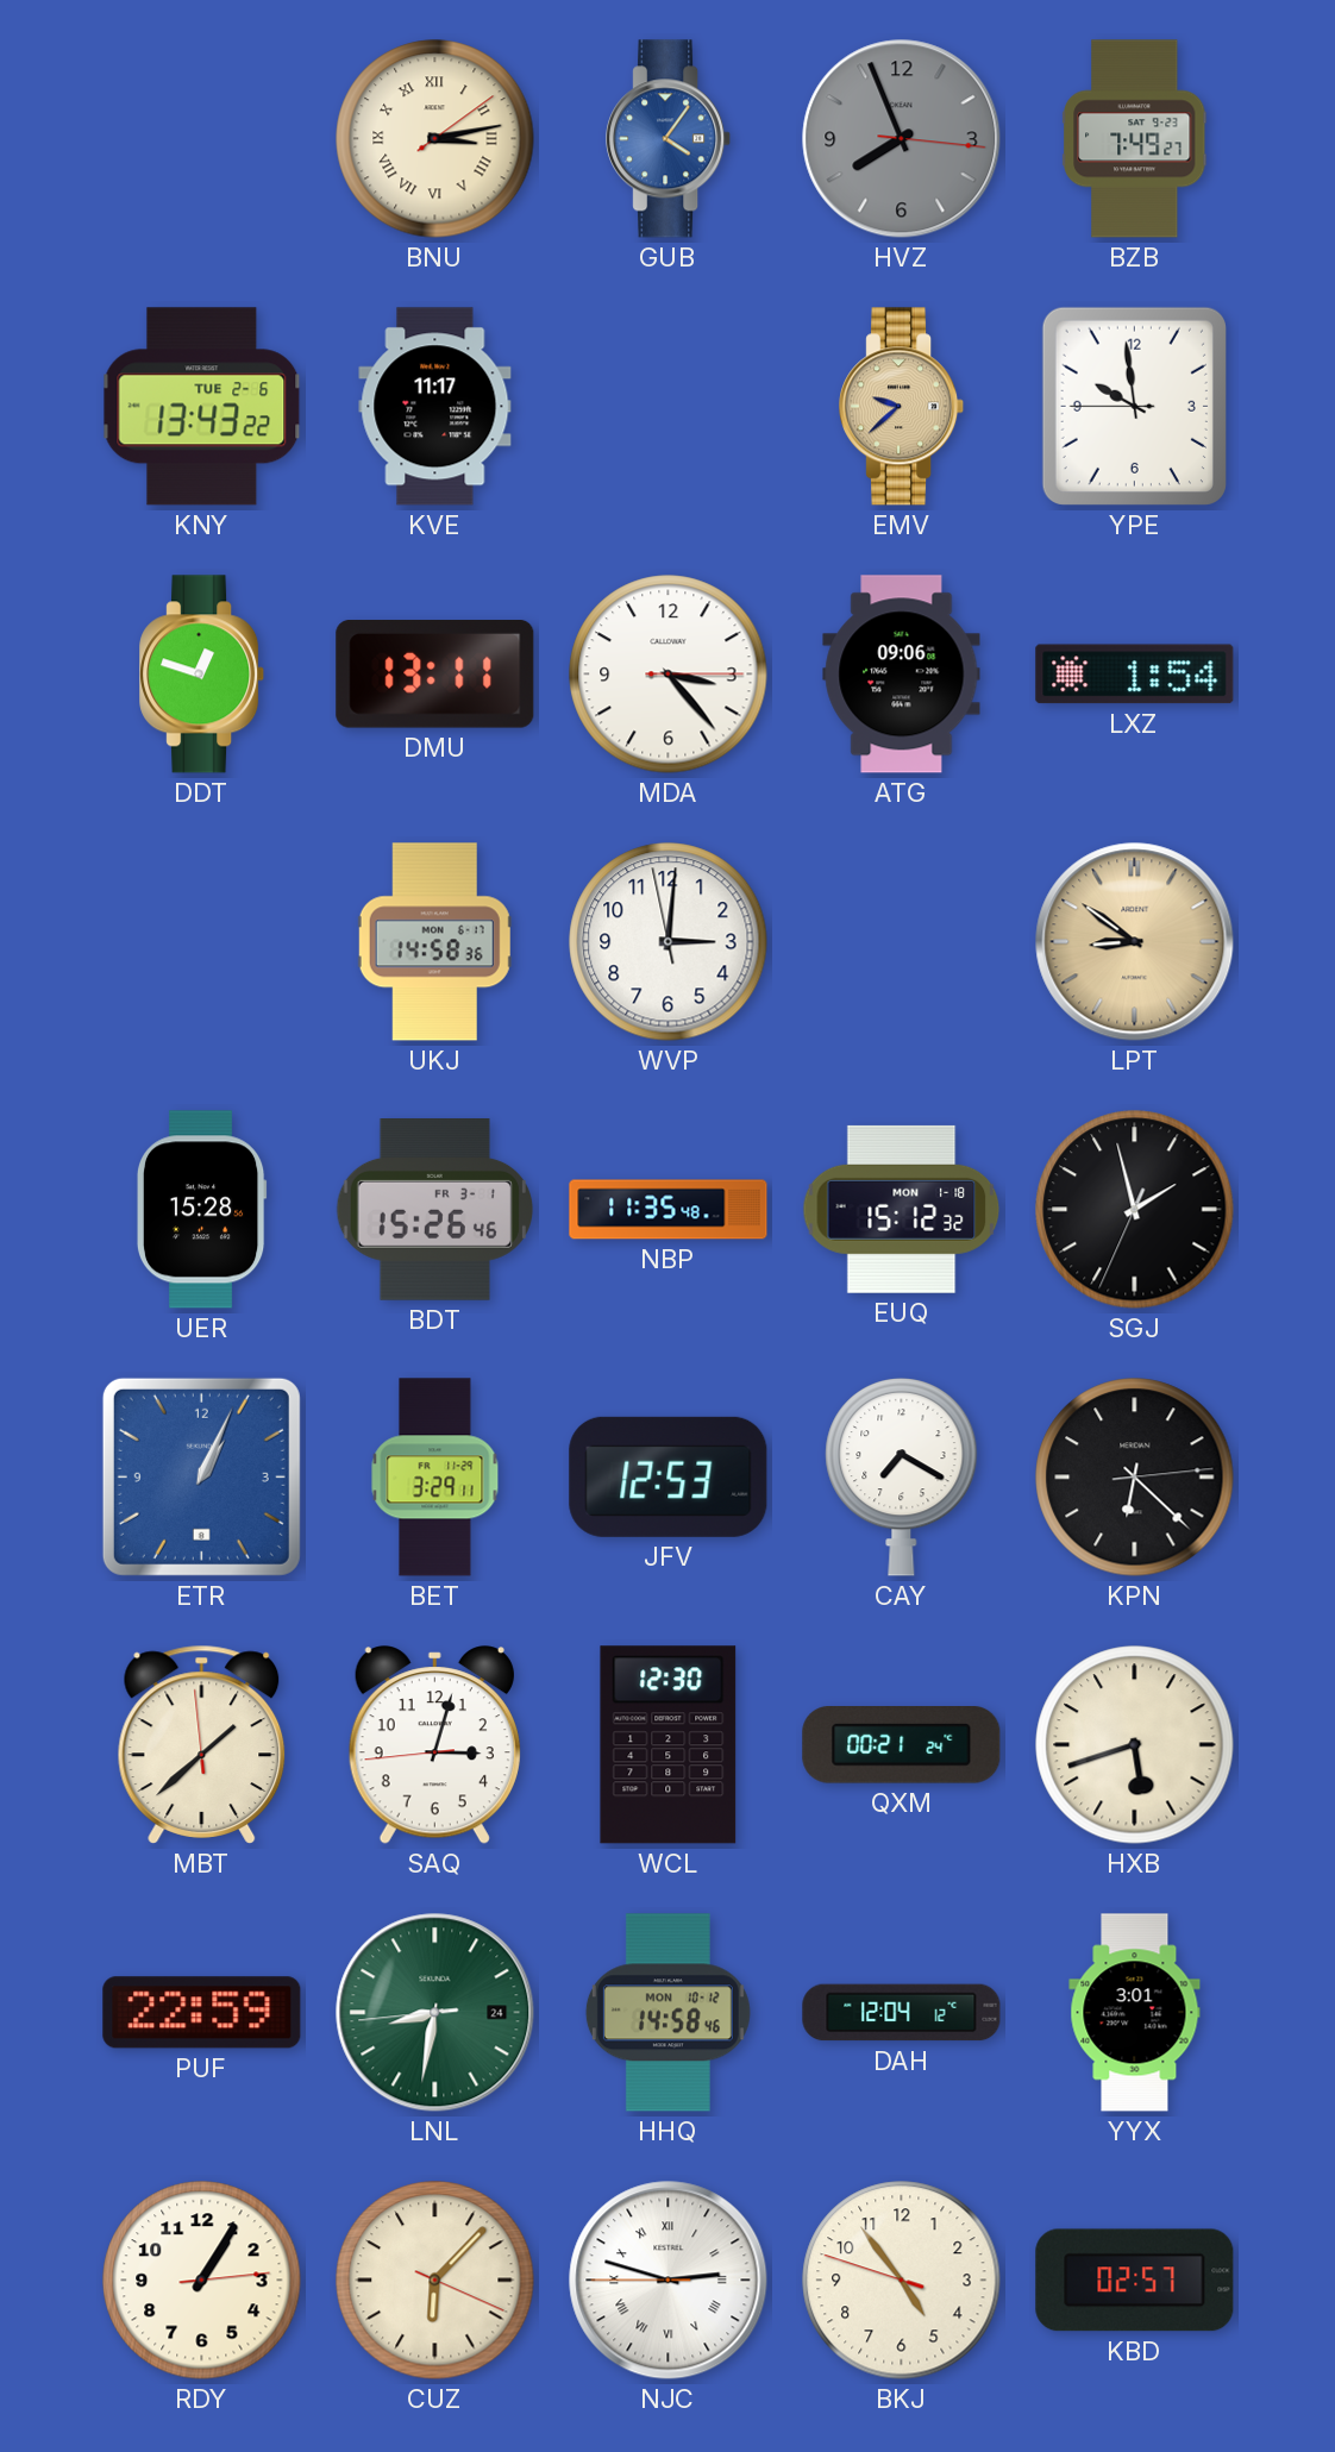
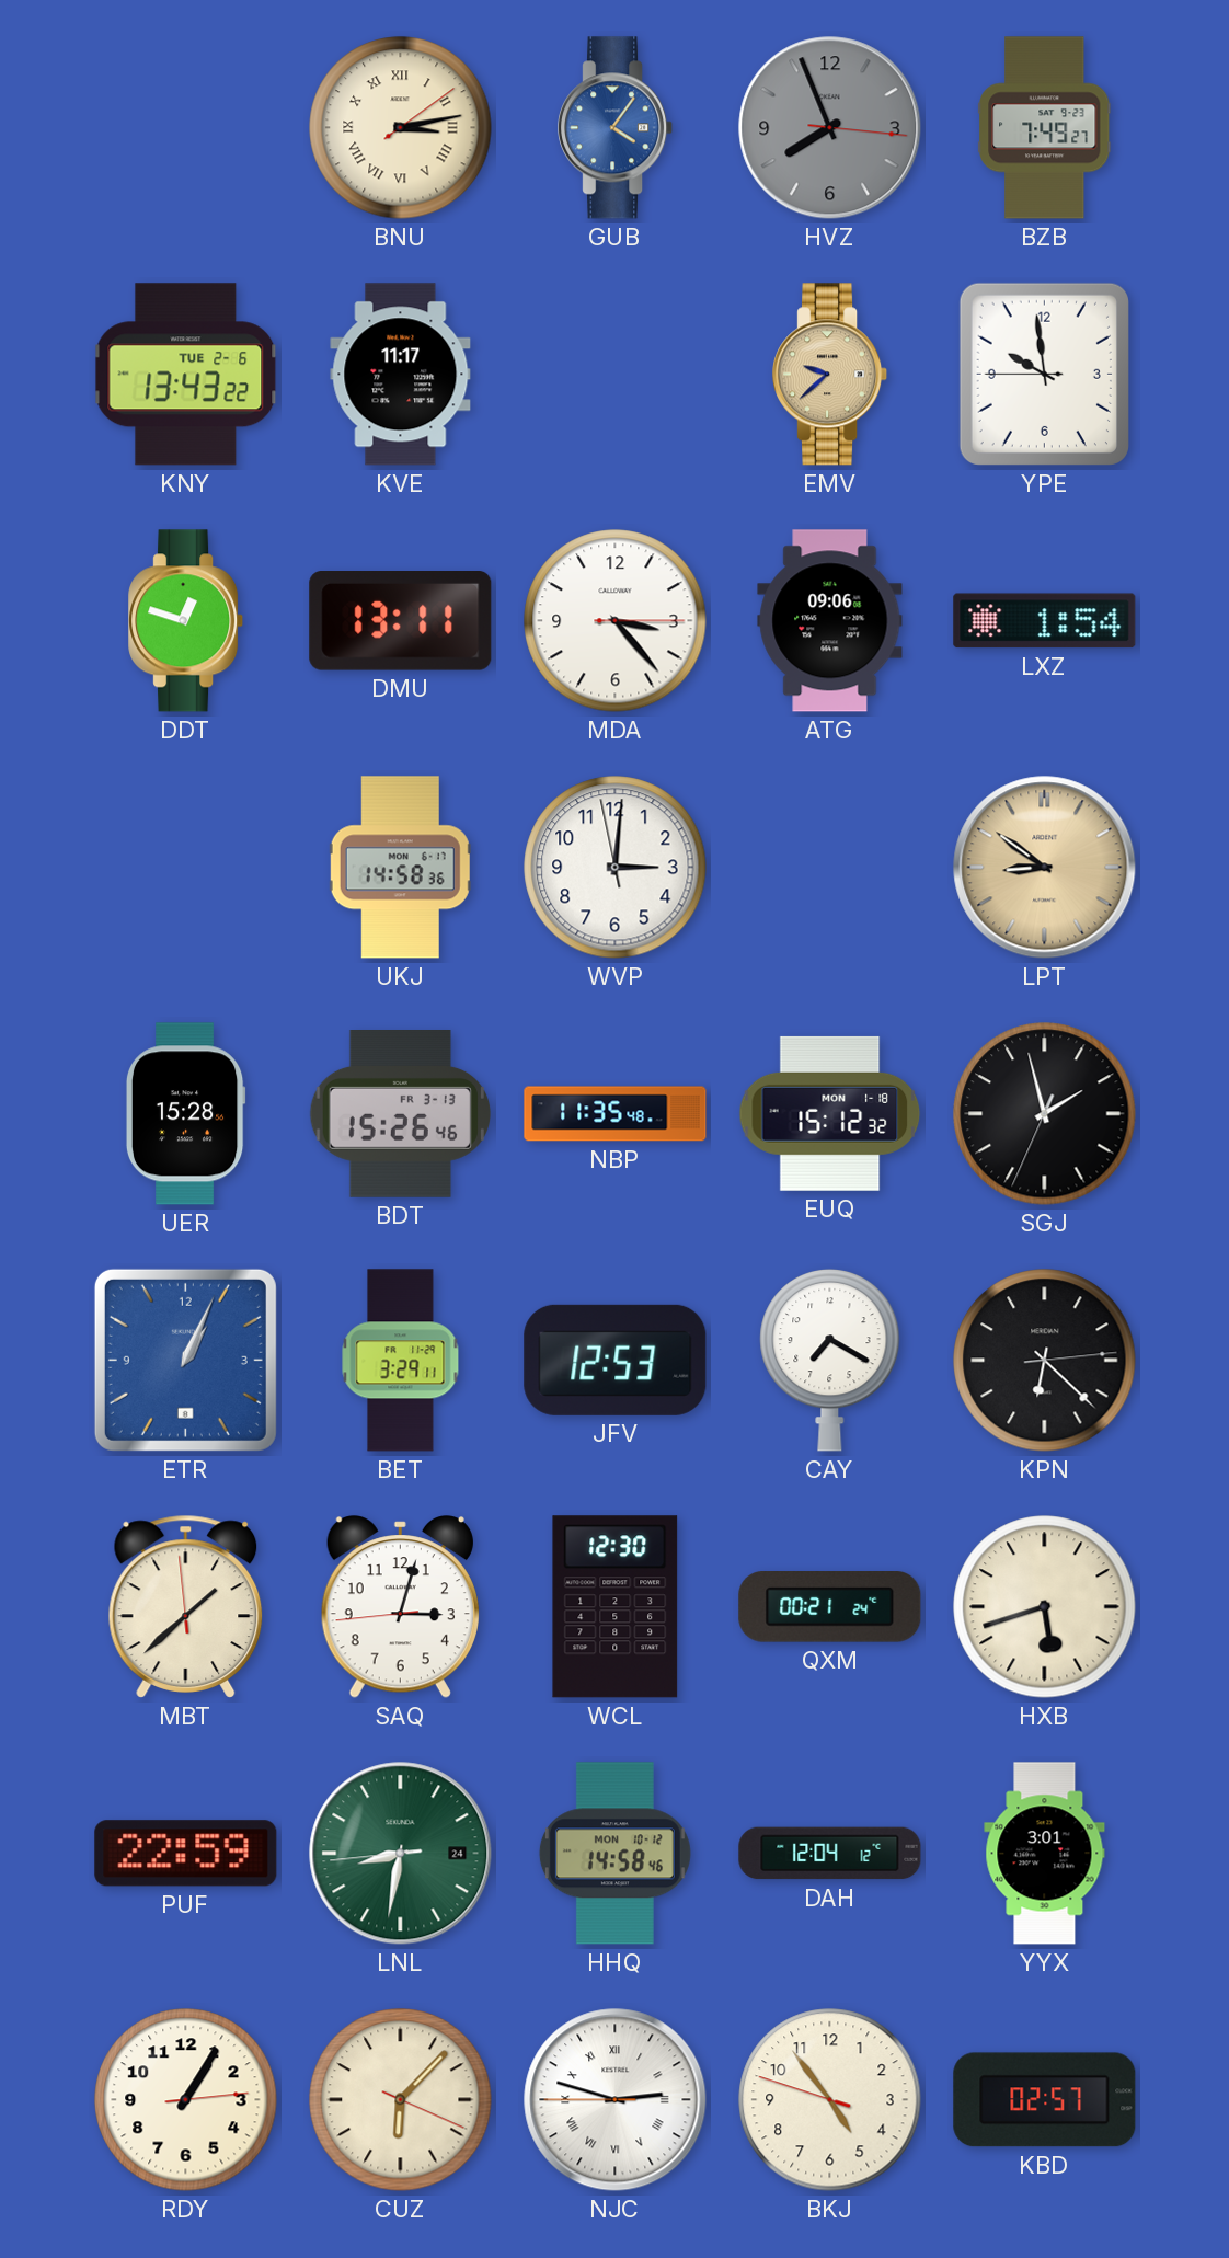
BDT date: FR 3-1 -> FR 3-13
